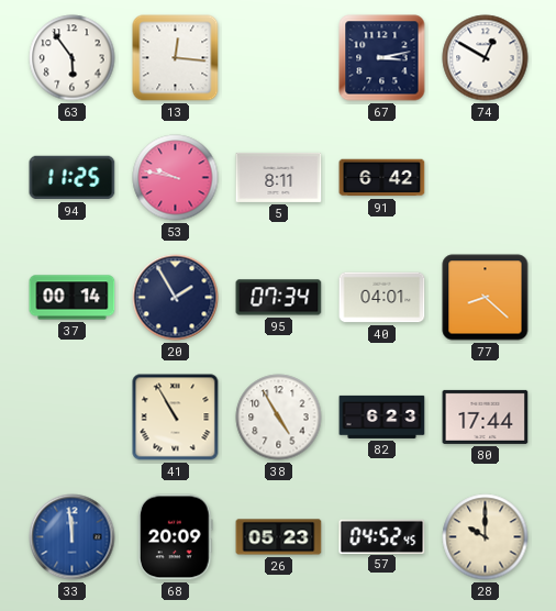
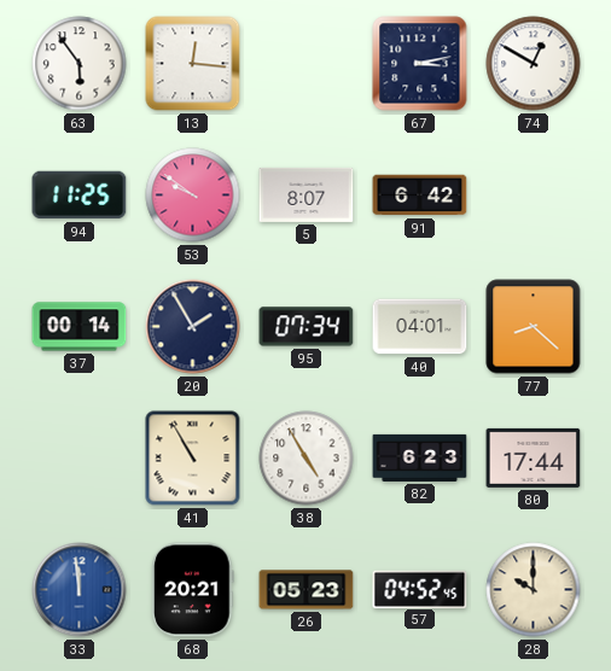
53: 9:47 -> 9:51
5: 8:11 -> 8:07
68: 20:09 -> 20:21
